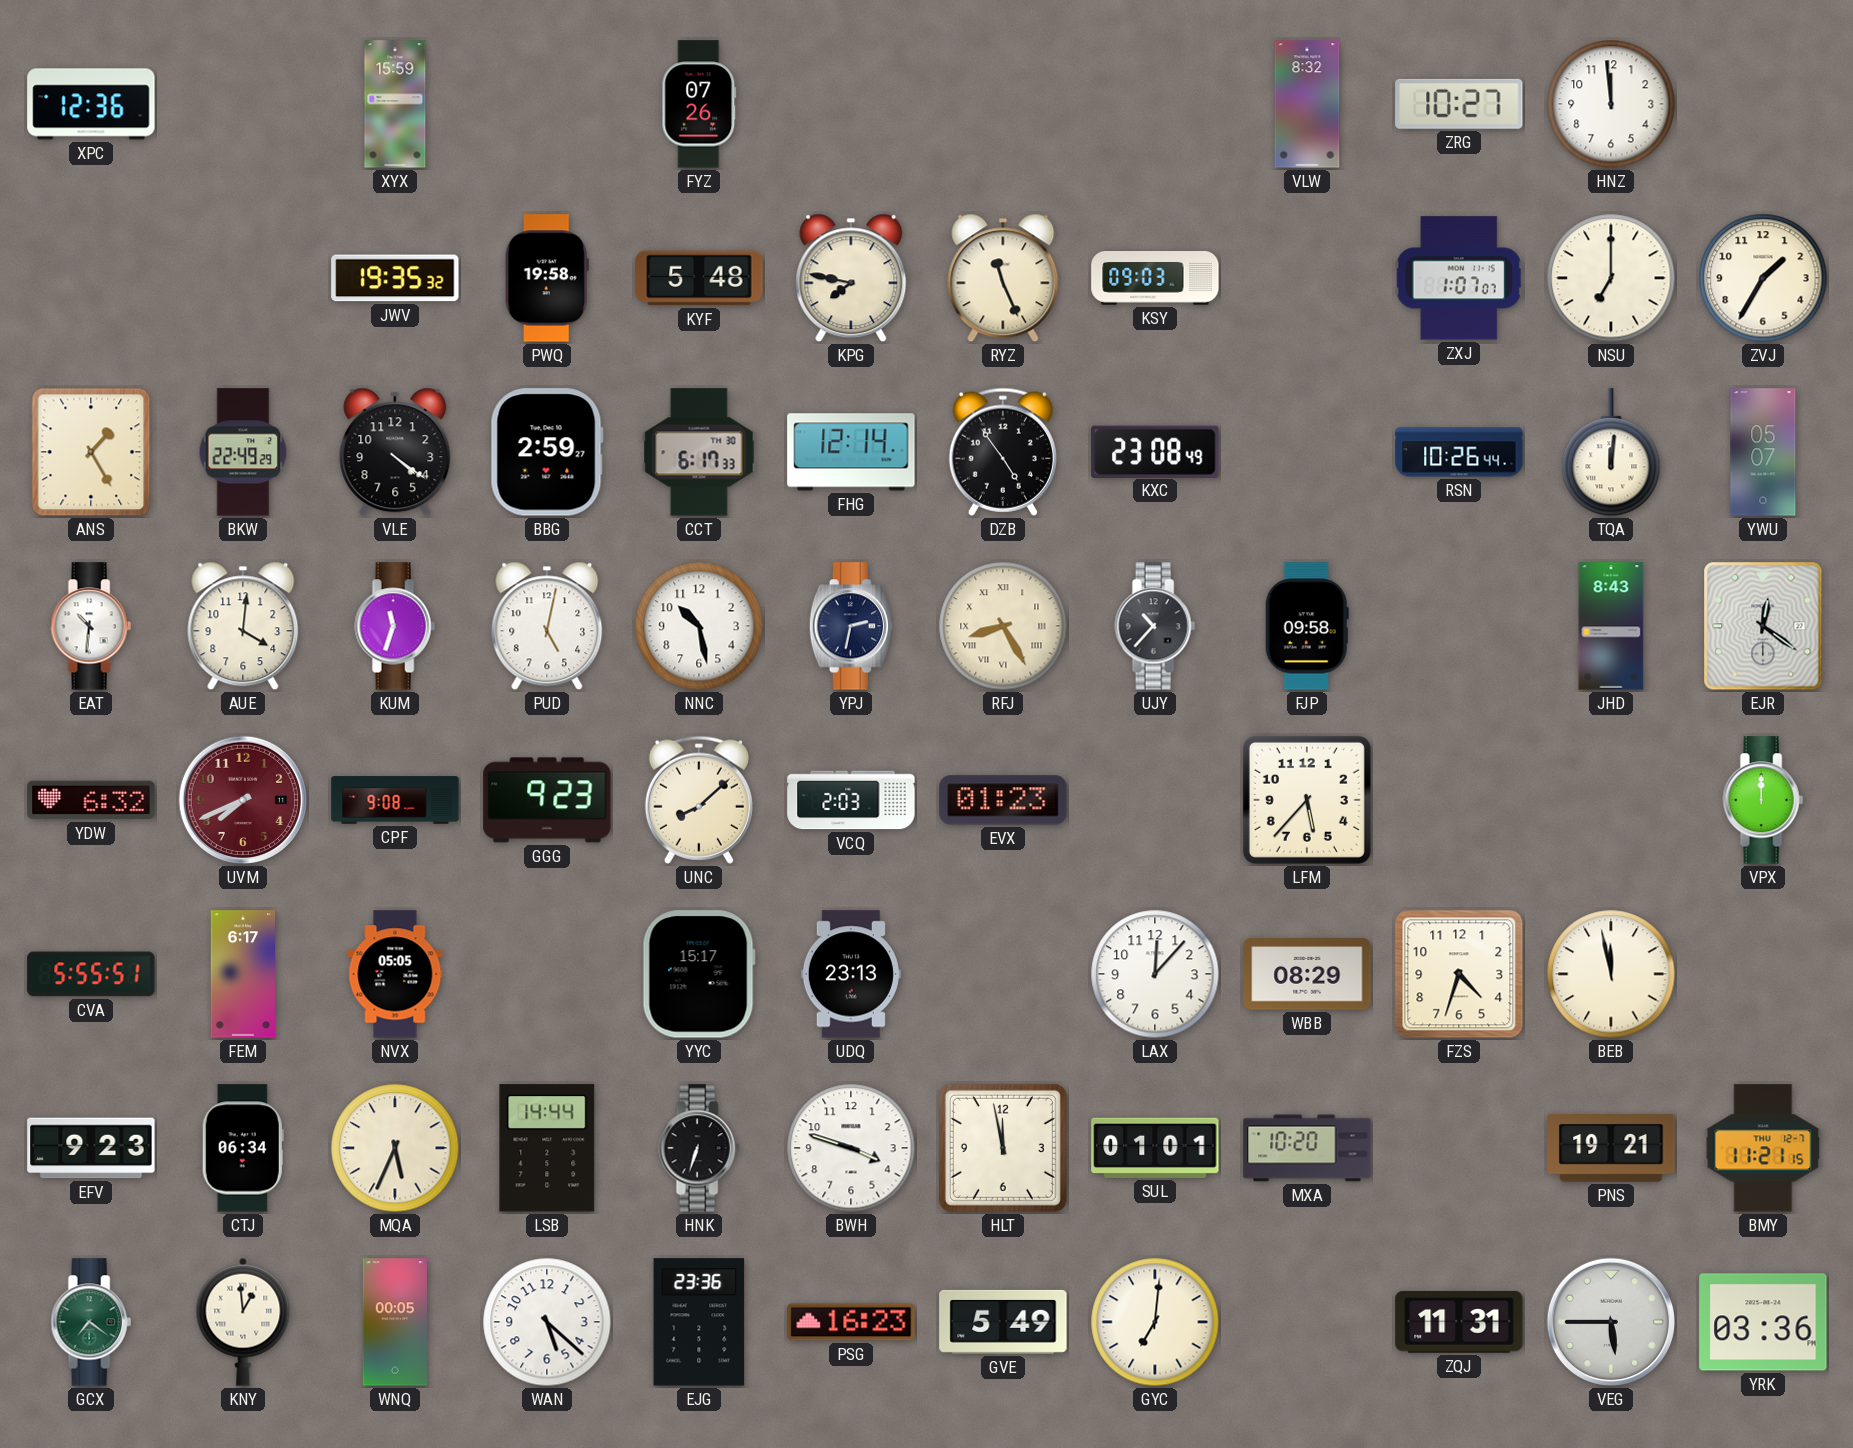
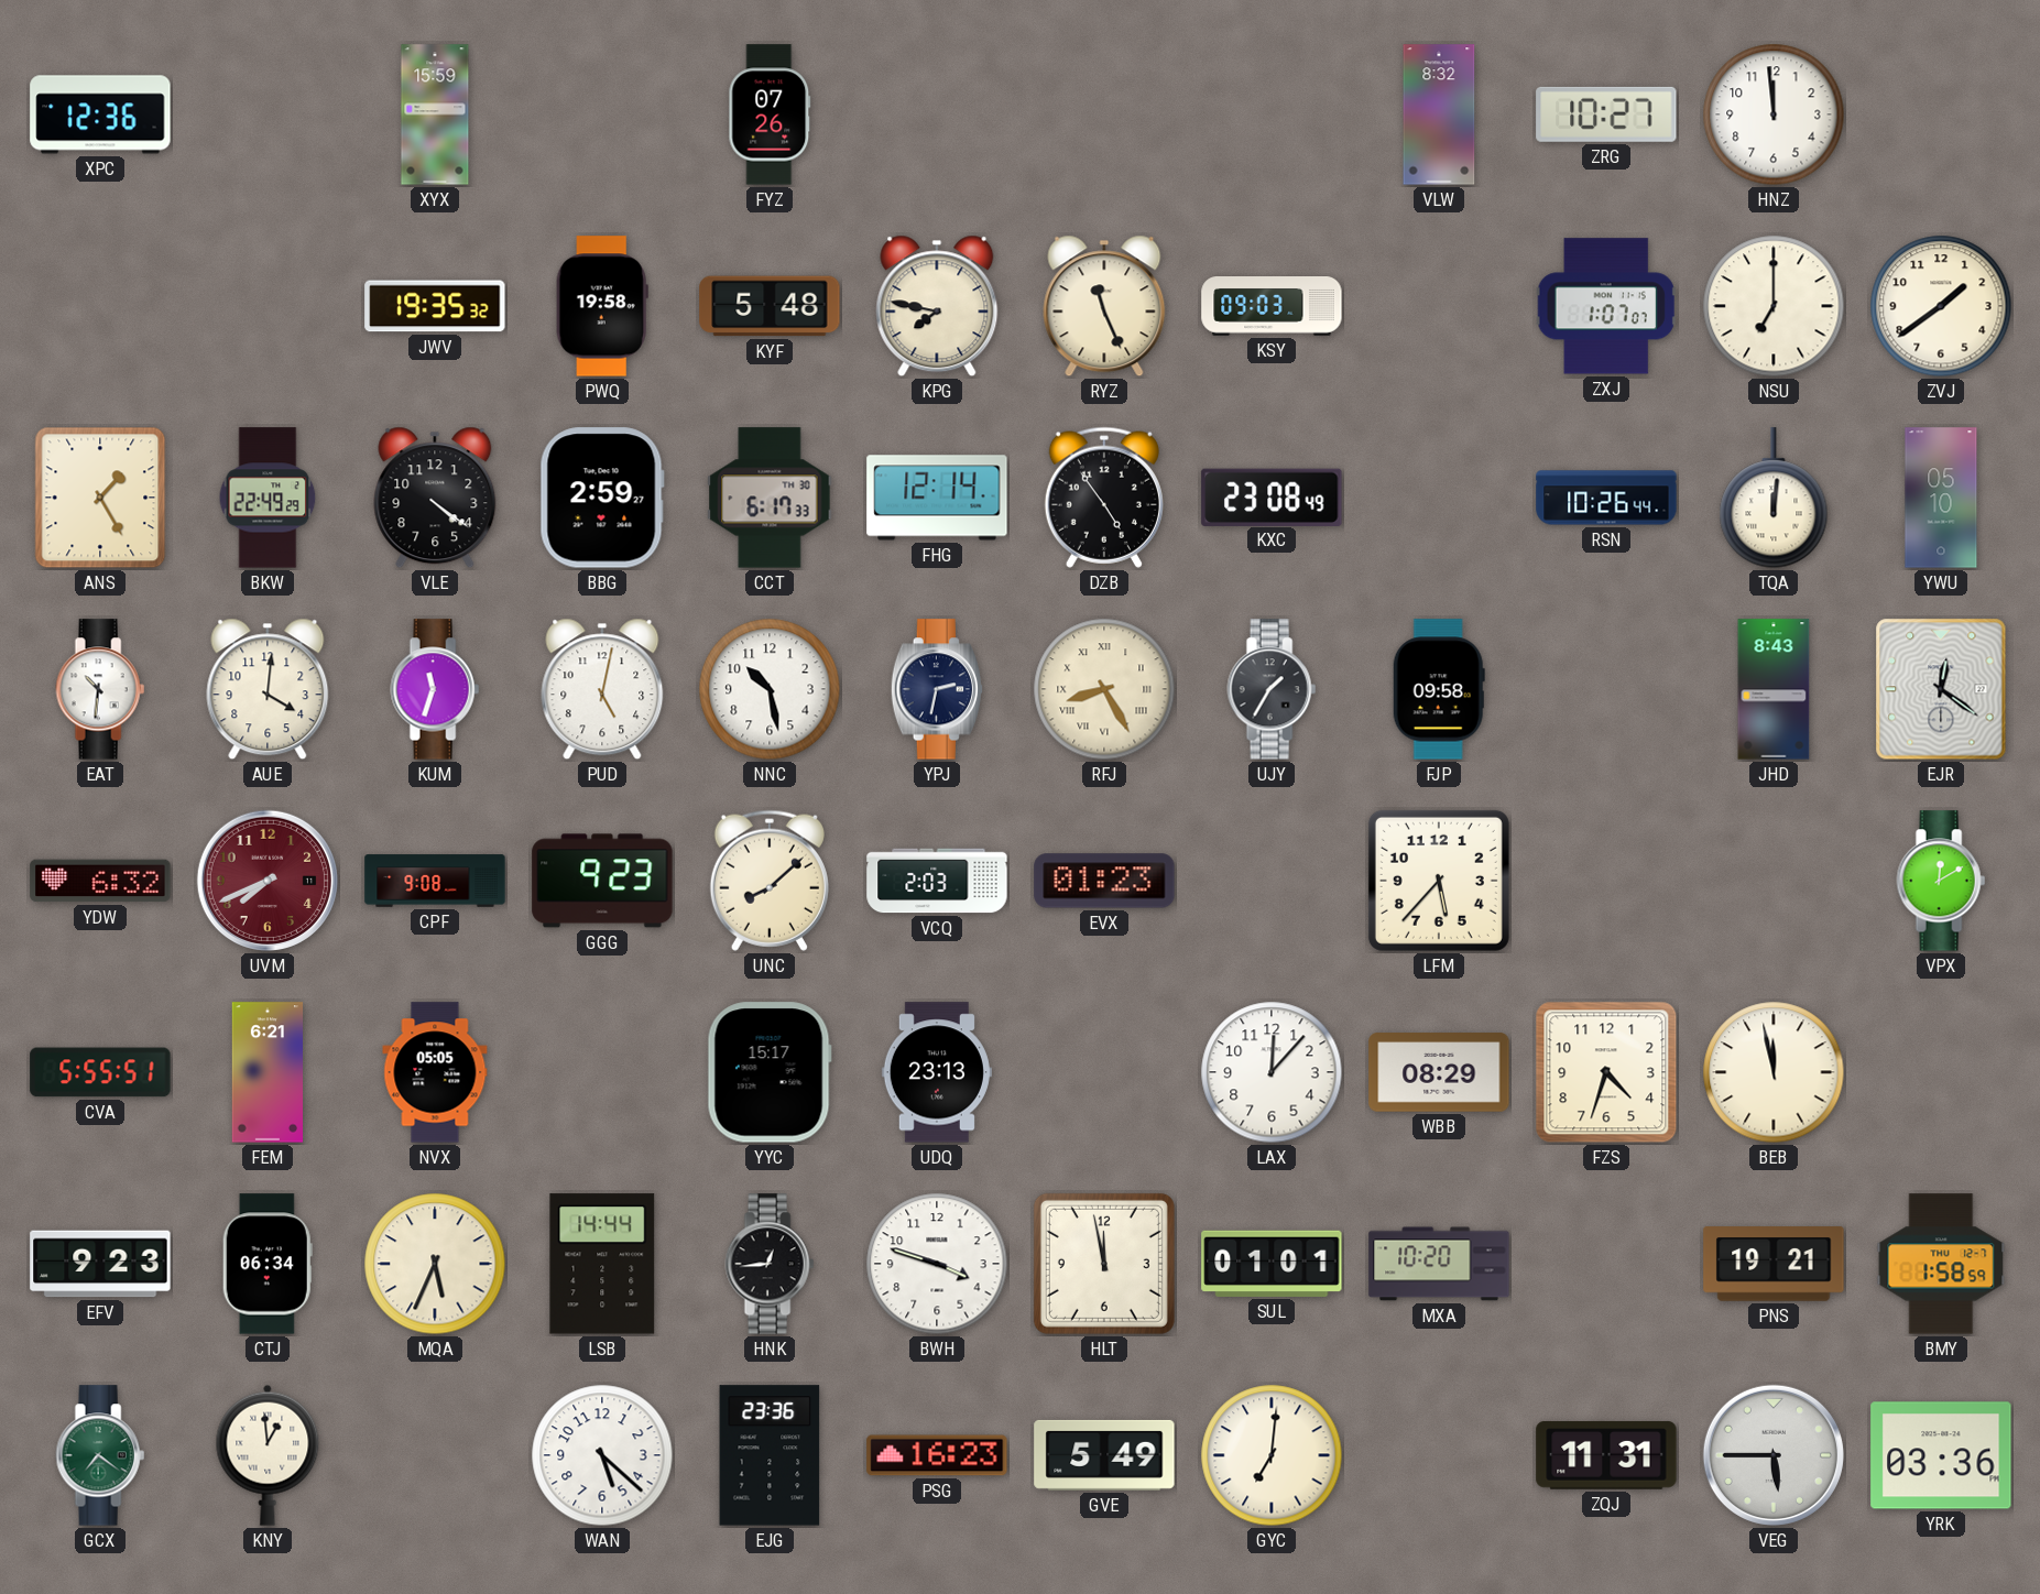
ZVJ: 1:35 -> 1:39
YWU: 05:07 -> 05:10
UJY: 10:37 -> 1:35
VPX: 12:00 -> 12:10
FEM: 6:17 -> 6:21
HNK: 6:33 -> 12:44
BMY: 11:21 -> 1:58
WNQ: 00:05 -> none
